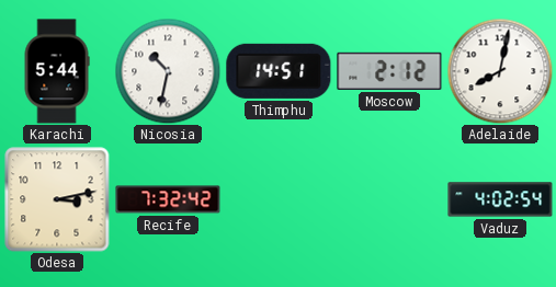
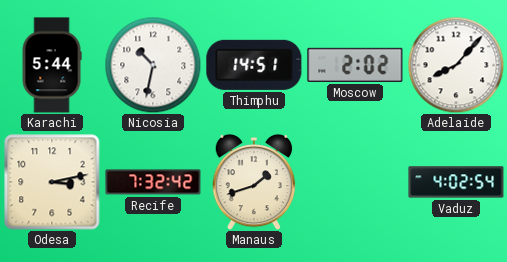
Moscow: 2:12 -> 2:02
Adelaide: 8:02 -> 8:07
Manaus: none -> 1:42
